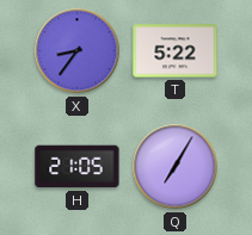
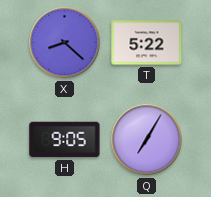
X: 8:36 -> 8:22
H: 21:05 -> 9:05
